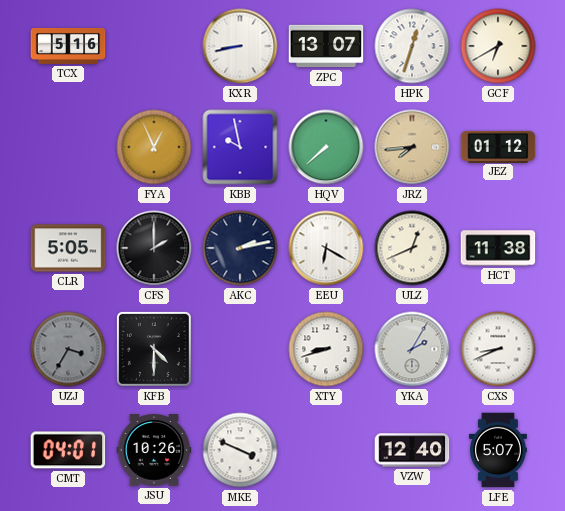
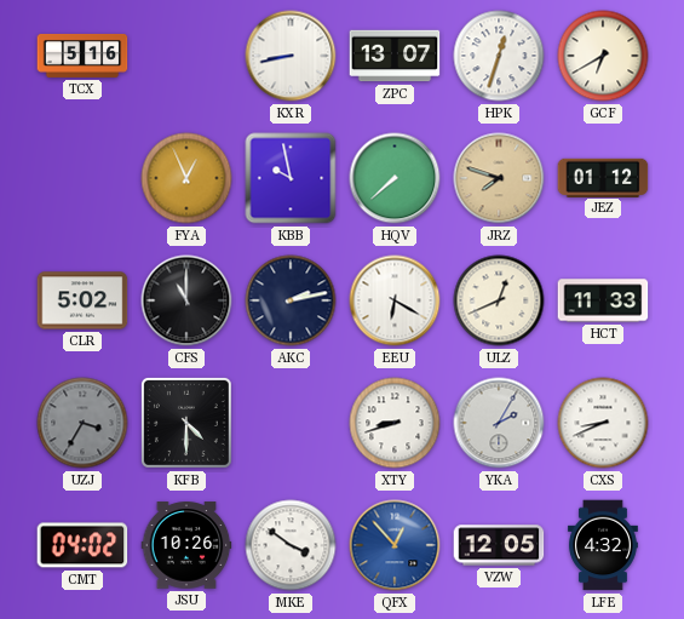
JRZ: 7:44 -> 7:48
CLR: 5:05 -> 5:02
CFS: 2:00 -> 11:00
HCT: 11:38 -> 11:33
CMT: 04:01 -> 04:02
MKE: 3:49 -> 3:51
QFX: none -> 12:53
VZW: 12:40 -> 12:05
LFE: 5:07 -> 4:32
